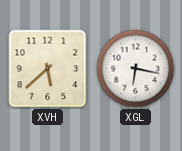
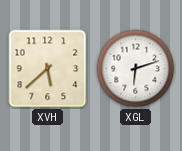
XGL: 6:17 -> 6:12
